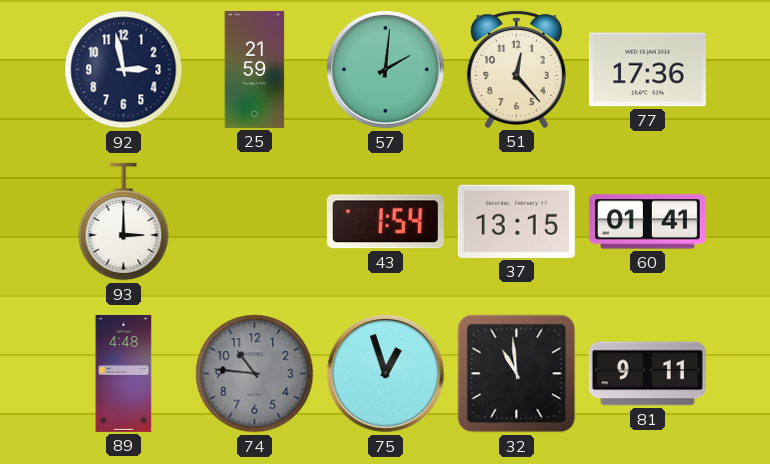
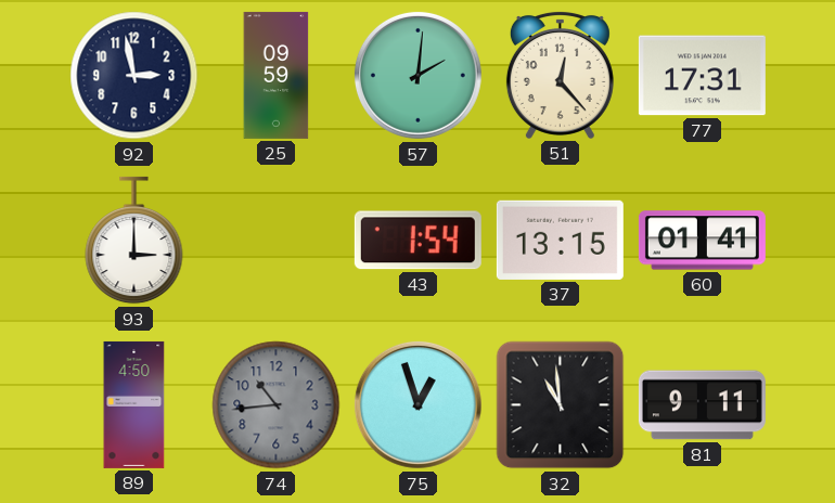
25: 21:59 -> 09:59
77: 17:36 -> 17:31
89: 4:48 -> 4:50
74: 10:46 -> 10:44
